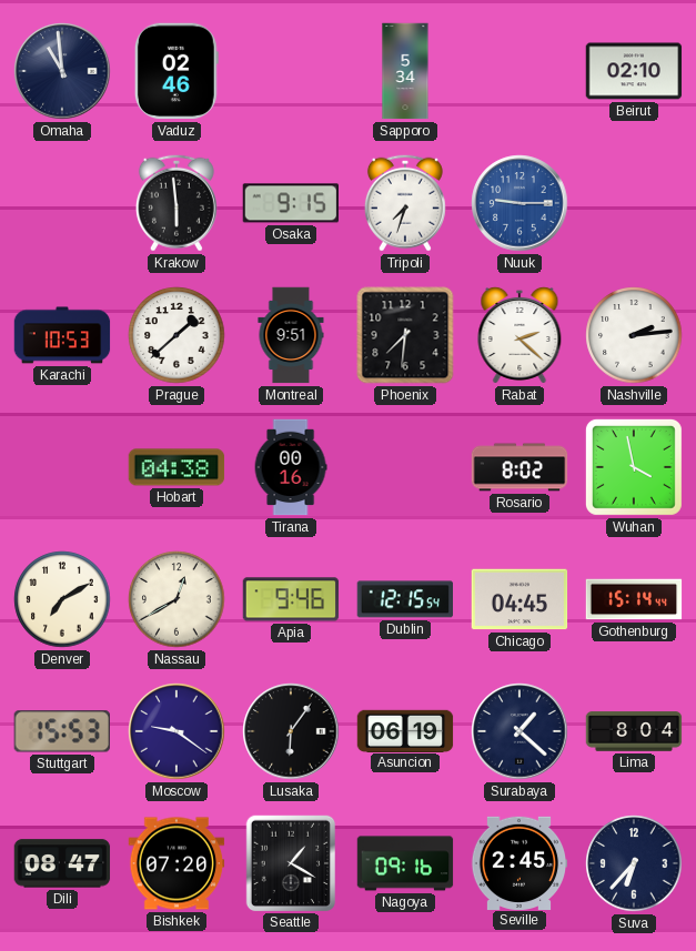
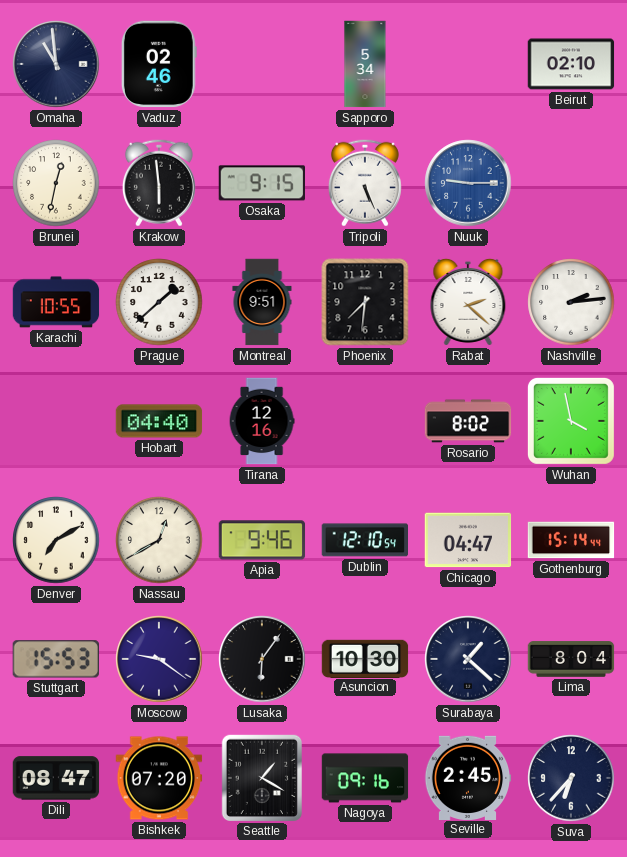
Brunei: none -> 12:32
Tripoli: 7:33 -> 5:26
Karachi: 10:53 -> 10:55
Hobart: 04:38 -> 04:40
Tirana: 00:16 -> 12:16
Dublin: 12:15 -> 12:10
Chicago: 04:45 -> 04:47
Asuncion: 06:19 -> 10:30
